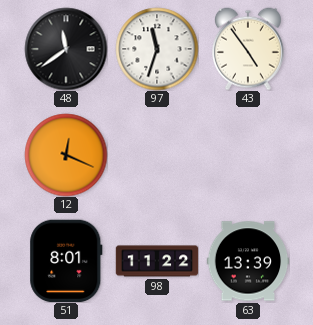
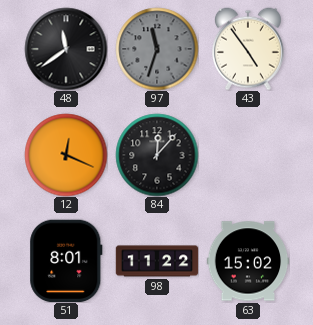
97 dial: white -> grey
84: none -> 12:07
63: 13:39 -> 15:02
